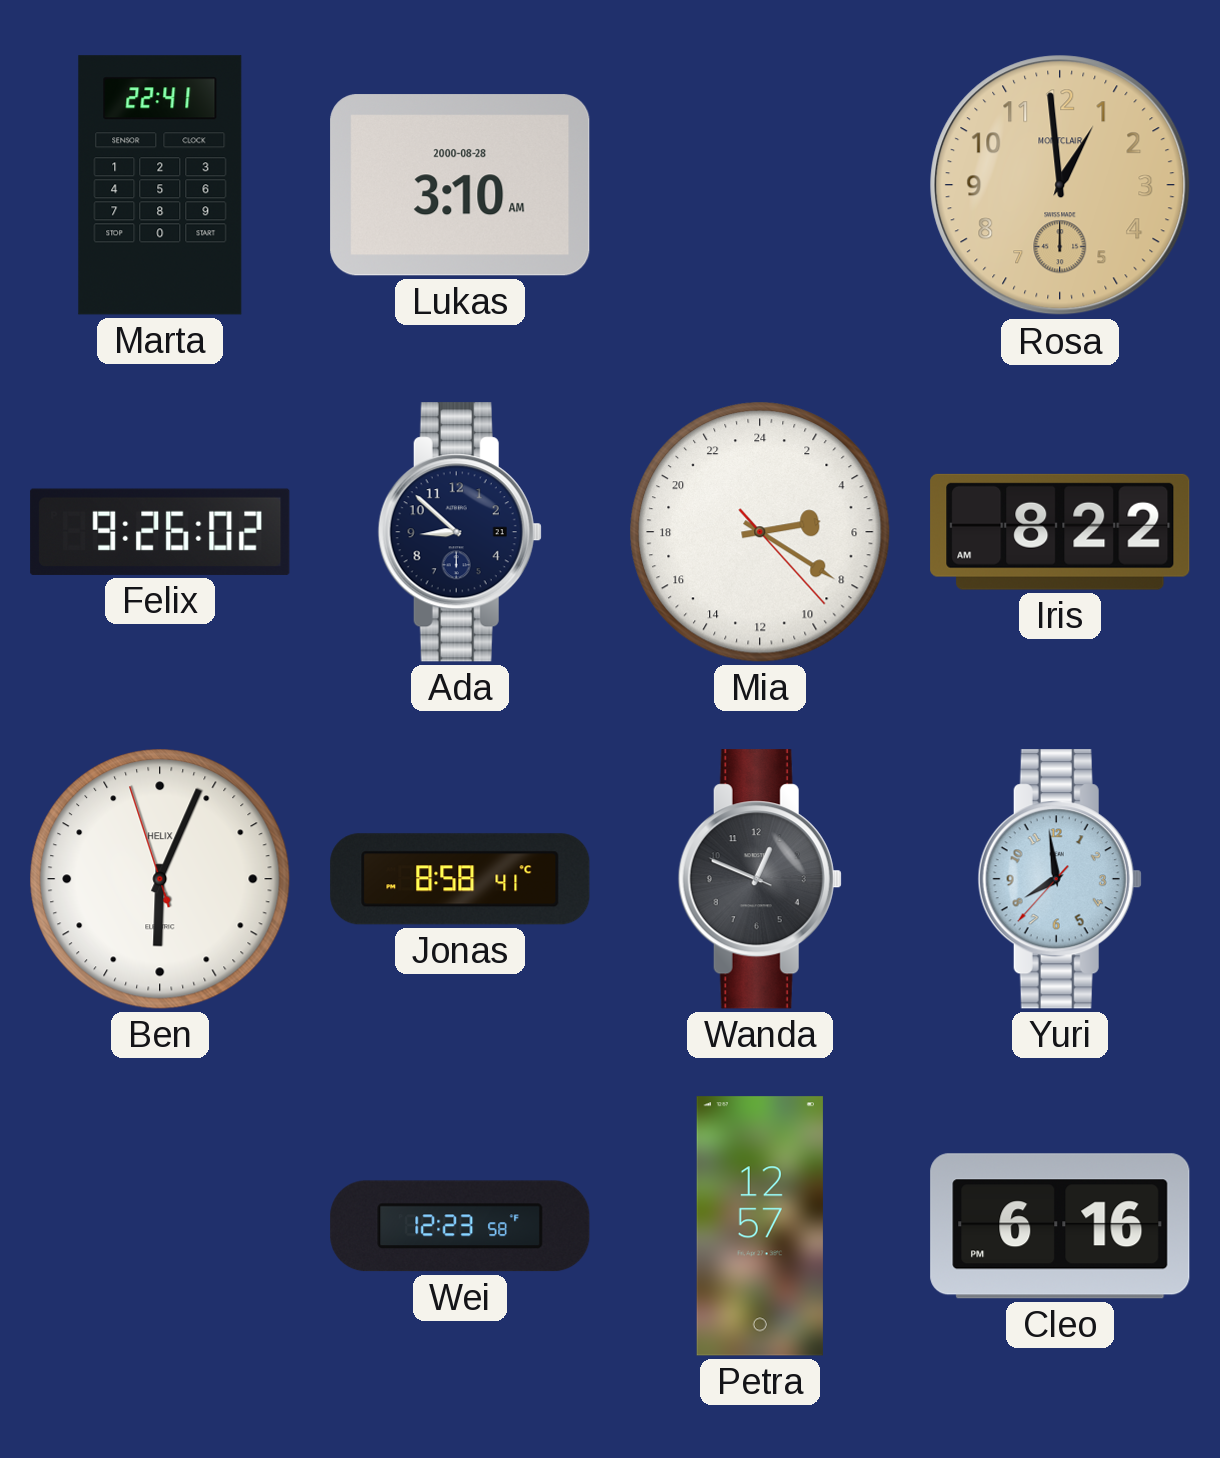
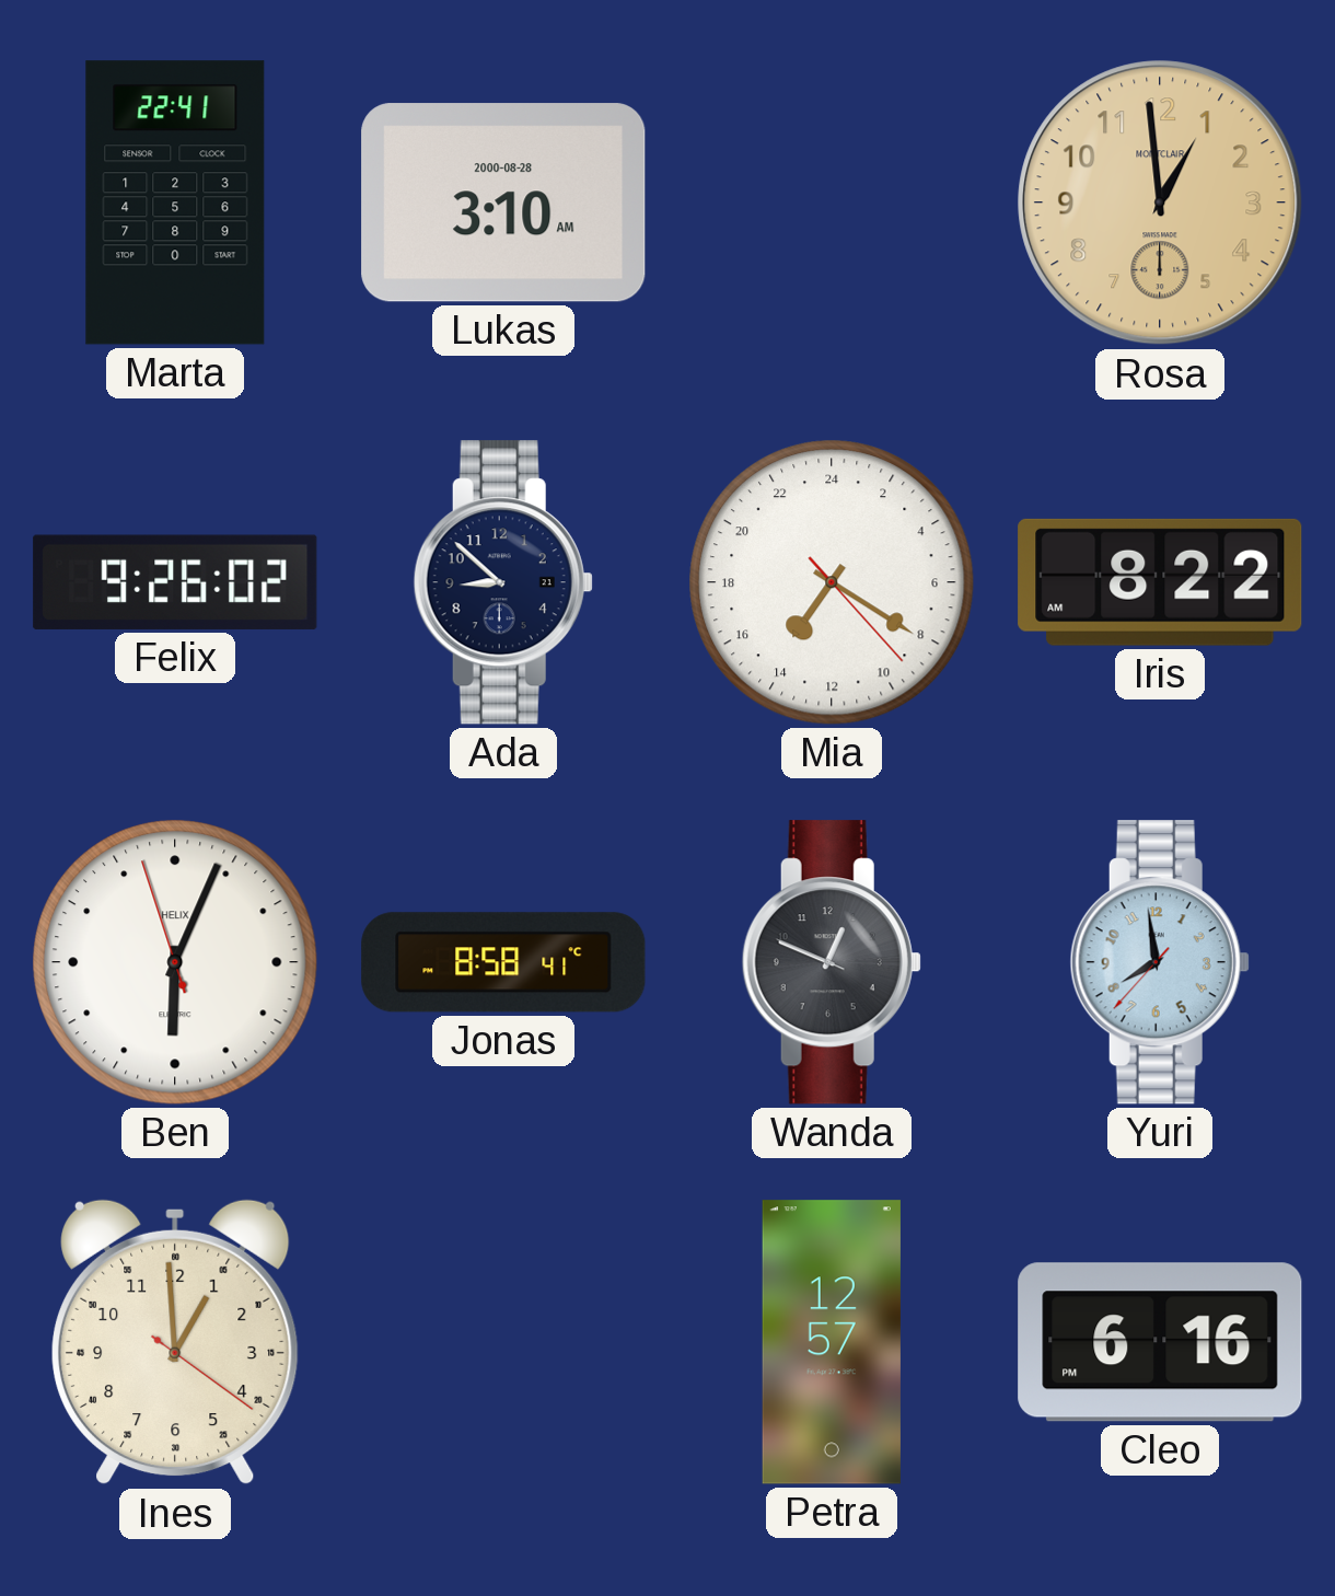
Mia: 5:20 -> 14:20
Ines: none -> 12:59
Wei: 12:23 -> none
